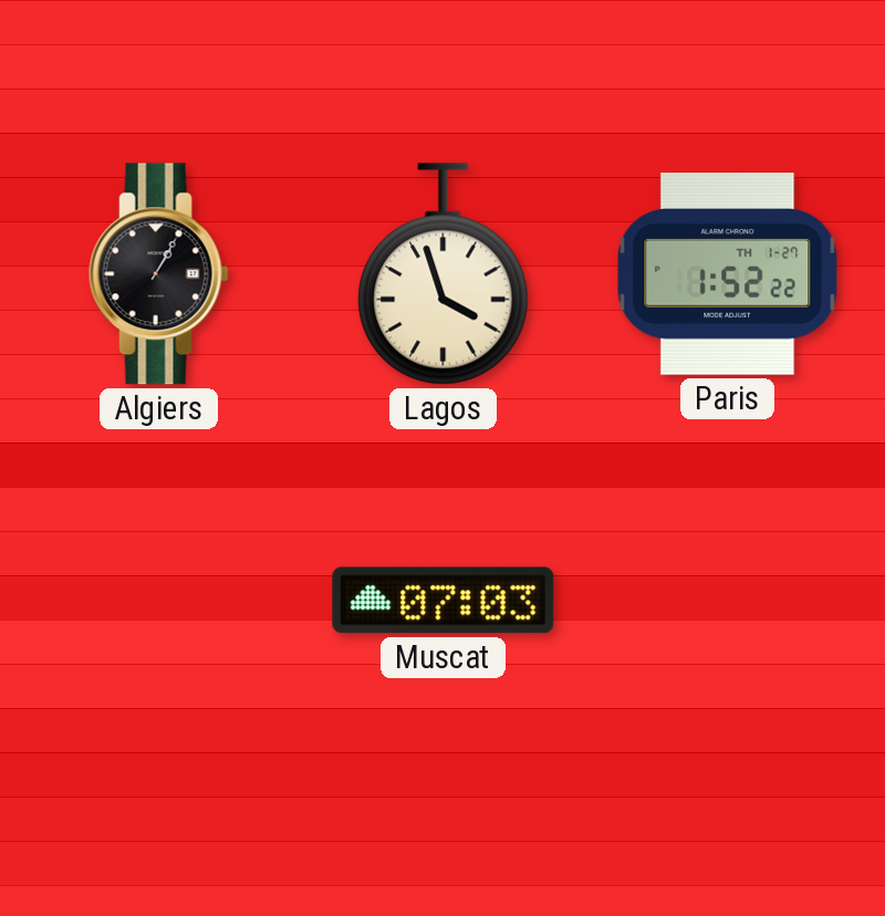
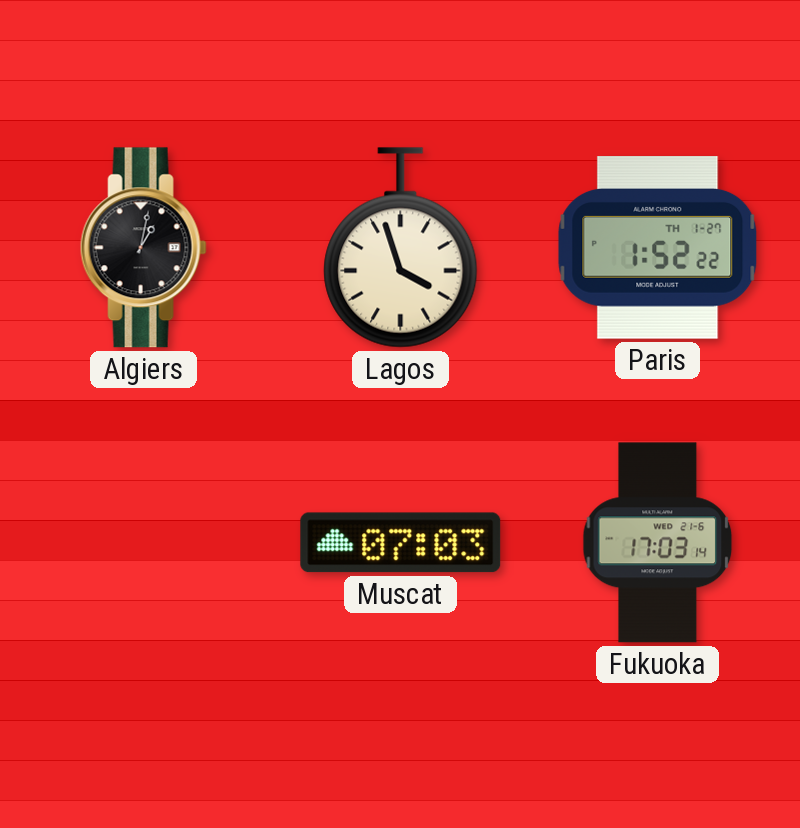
Algiers: 1:05 -> 1:02
Fukuoka: none -> 17:03
